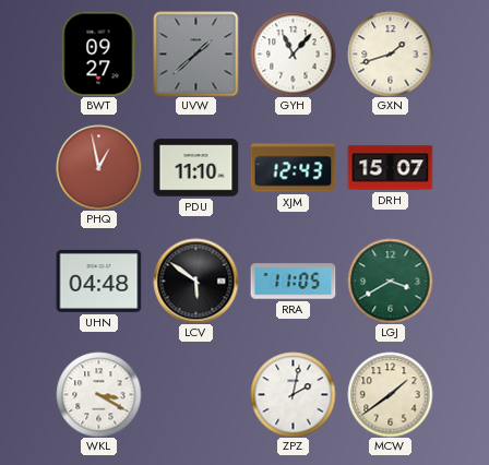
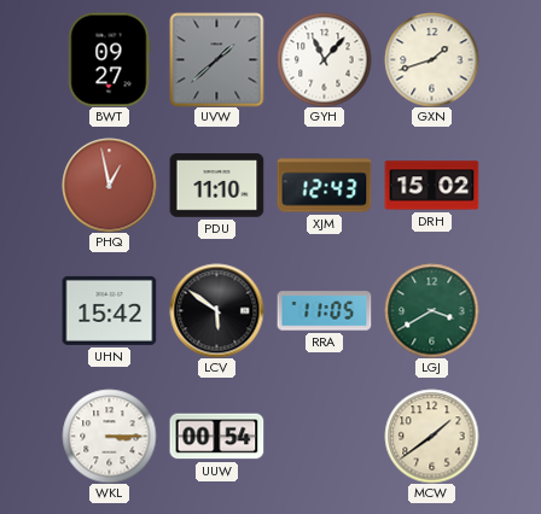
DRH: 15:07 -> 15:02
UHN: 04:48 -> 15:42
WKL: 3:20 -> 3:15
UUW: none -> 00:54
ZPZ: 2:02 -> none
